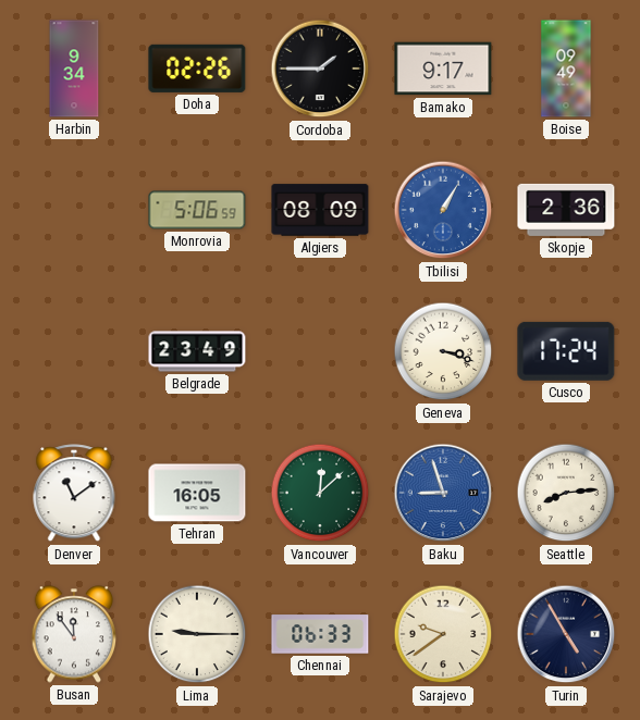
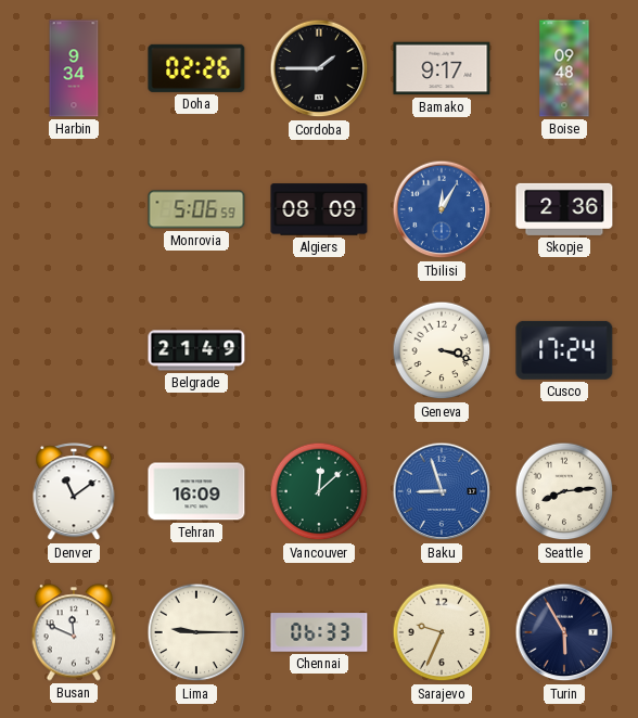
Boise: 09:49 -> 09:48
Tbilisi: 1:05 -> 12:05
Belgrade: 23:49 -> 21:49
Tehran: 16:05 -> 16:09
Busan: 11:54 -> 11:49
Sarajevo: 9:39 -> 9:34
Turin: 4:55 -> 5:55
